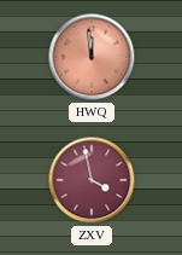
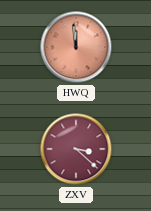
ZXV: 3:58 -> 3:22
